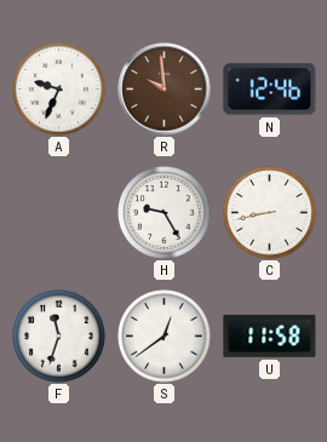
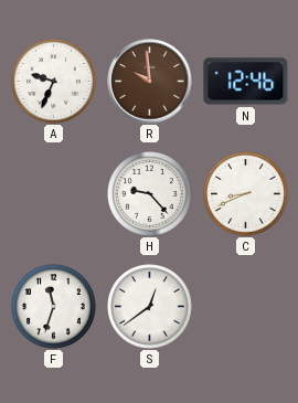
H: 9:25 -> 9:23
C: 8:43 -> 8:41
U: 11:58 -> none
